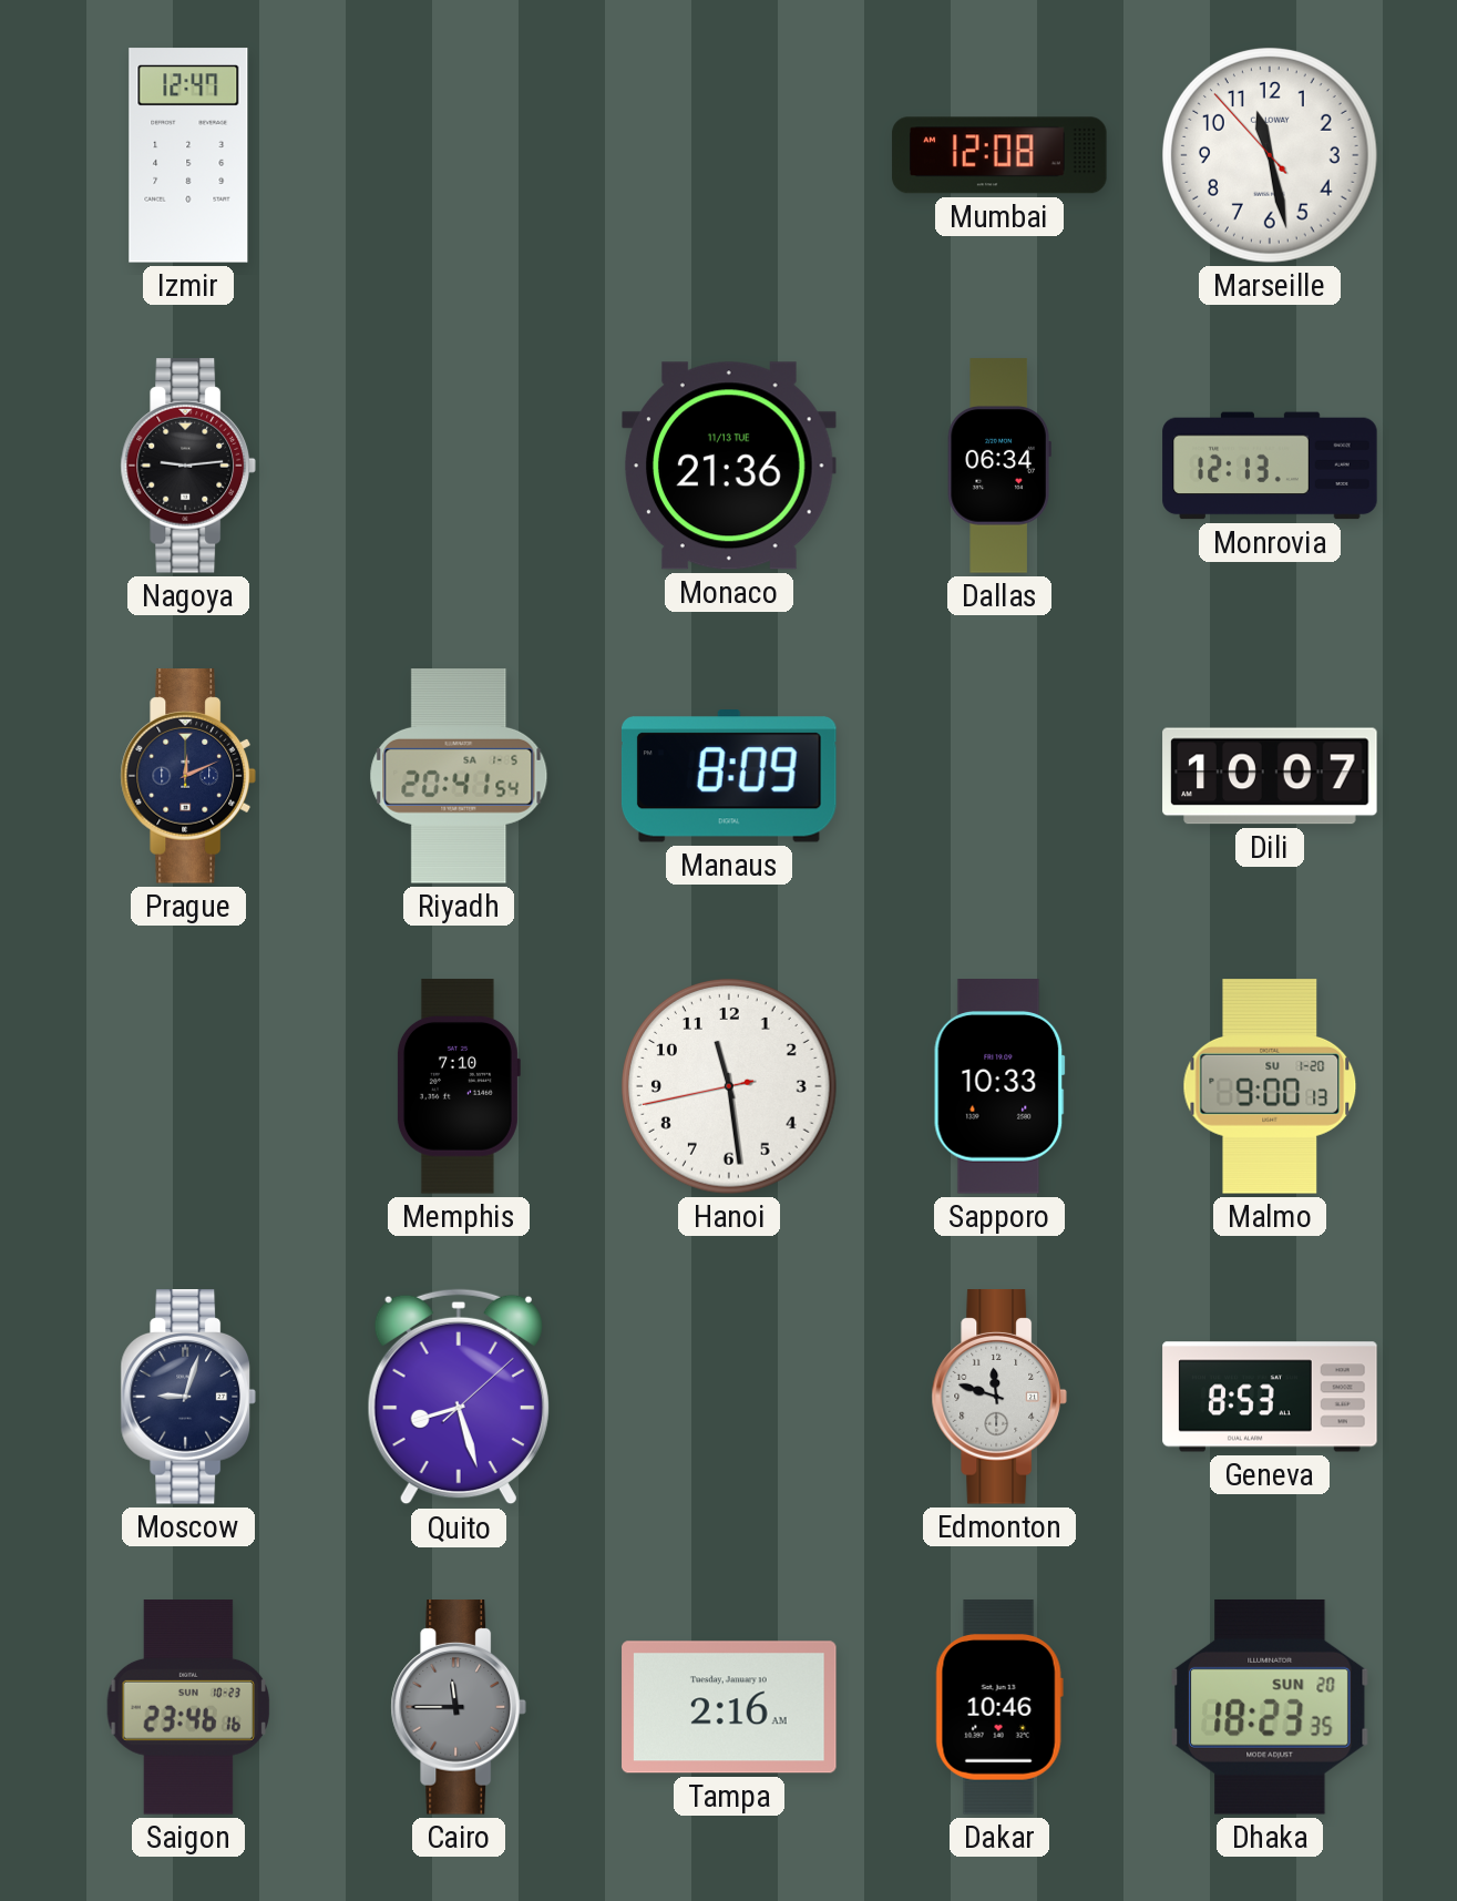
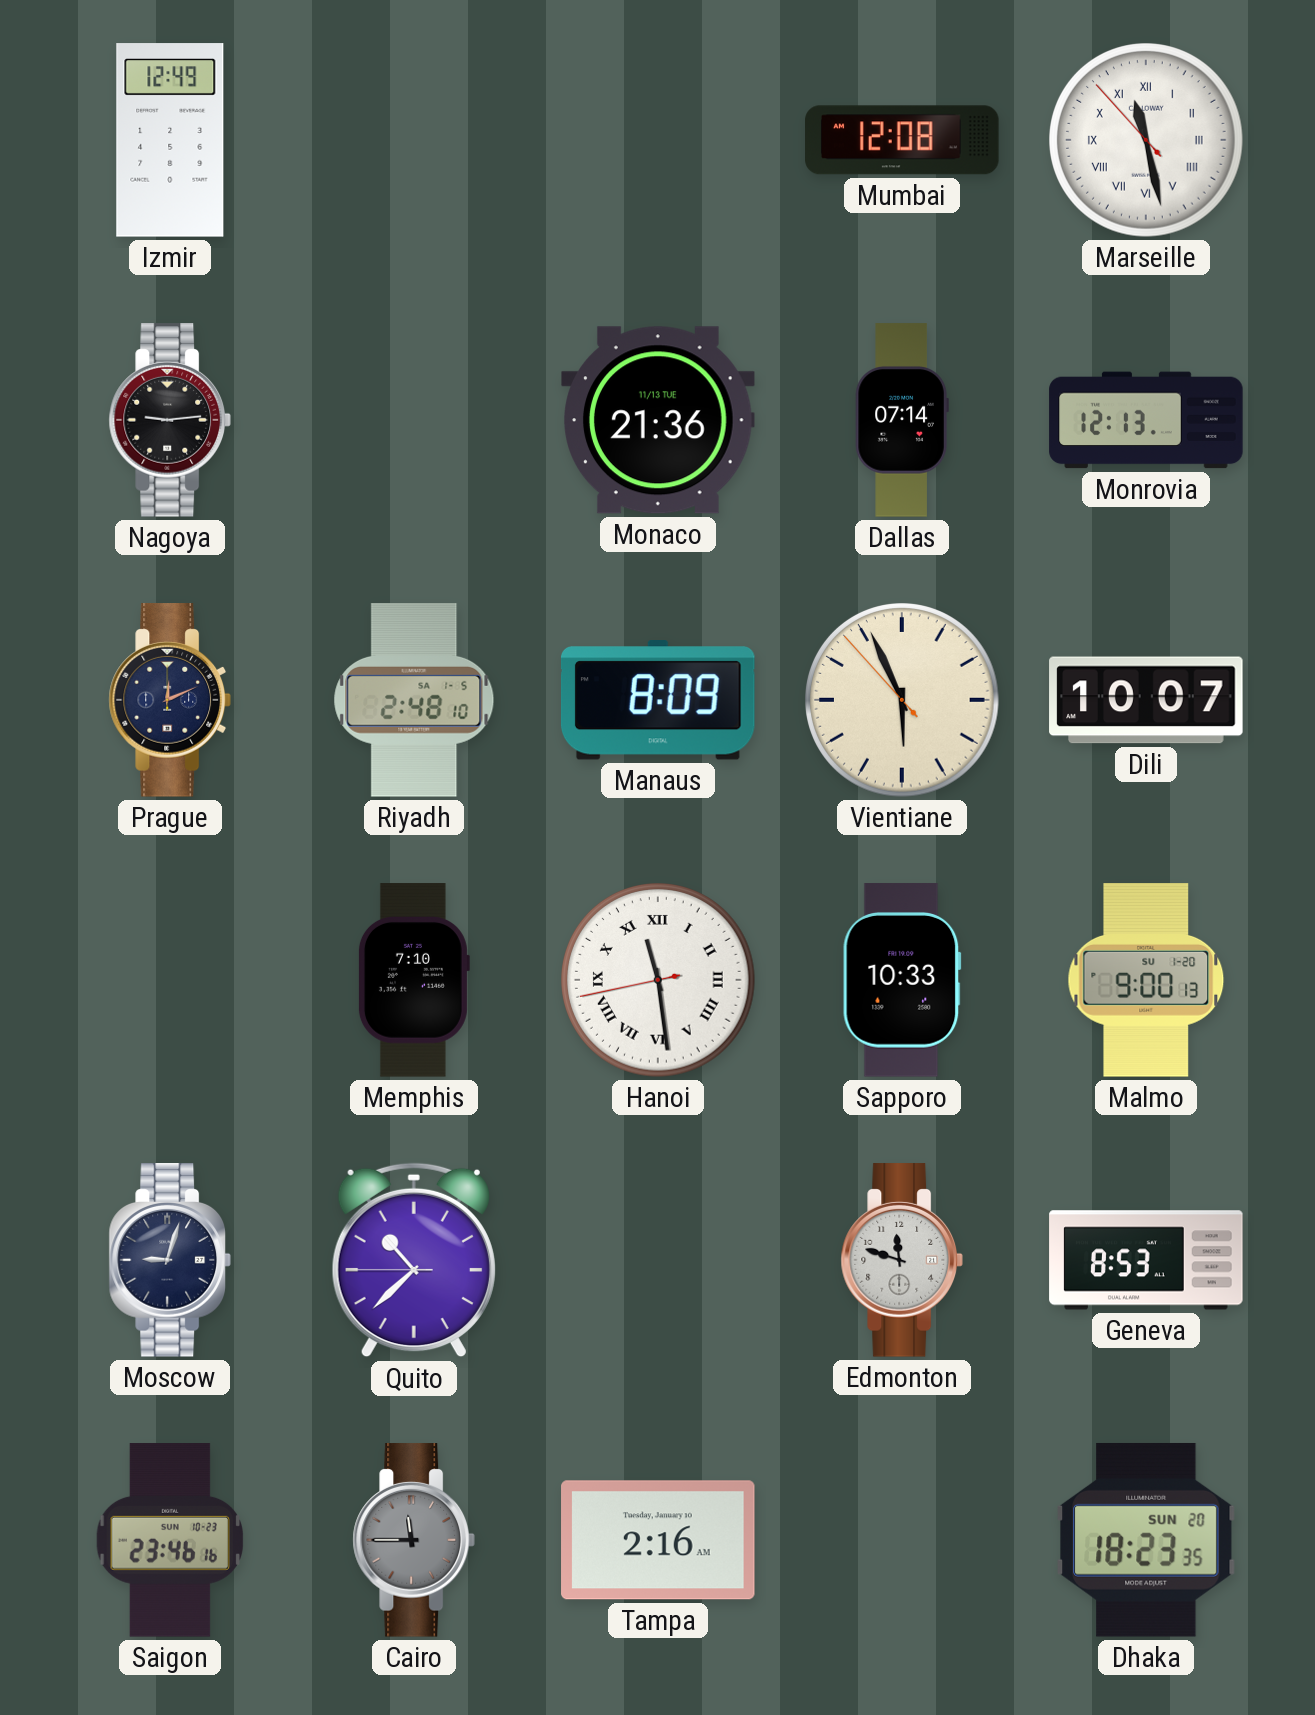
Izmir: 12:47 -> 12:49
Marseille numerals: Arabic -> Roman
Dallas: 06:34 -> 07:14
Riyadh: 20:41 -> 2:48
Vientiane: none -> 5:55
Hanoi numerals: Arabic -> Roman
Quito: 8:27 -> 10:37
Dakar: 10:46 -> none
